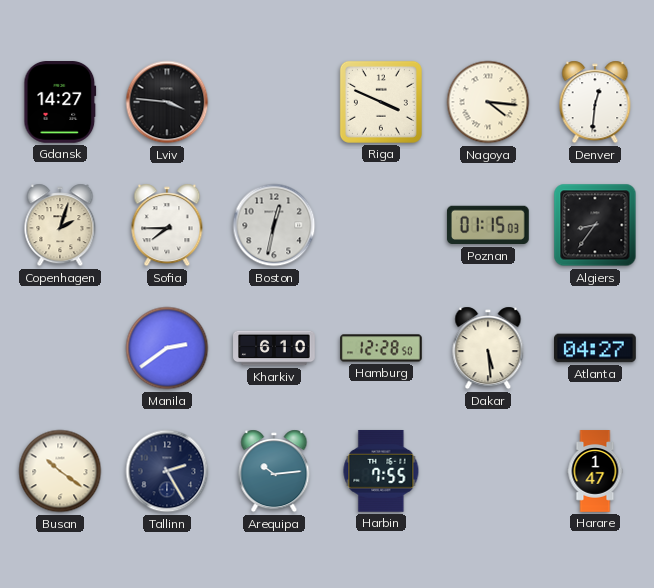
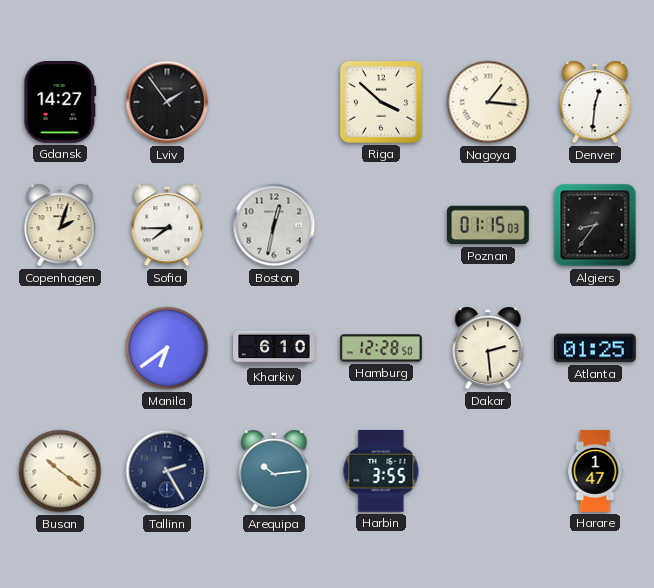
Lviv: 3:46 -> 1:54
Riga: 3:49 -> 3:52
Nagoya: 4:16 -> 1:16
Manila: 2:39 -> 6:39
Dakar: 5:29 -> 2:29
Atlanta: 04:27 -> 01:25
Harbin: 7:55 -> 3:55
